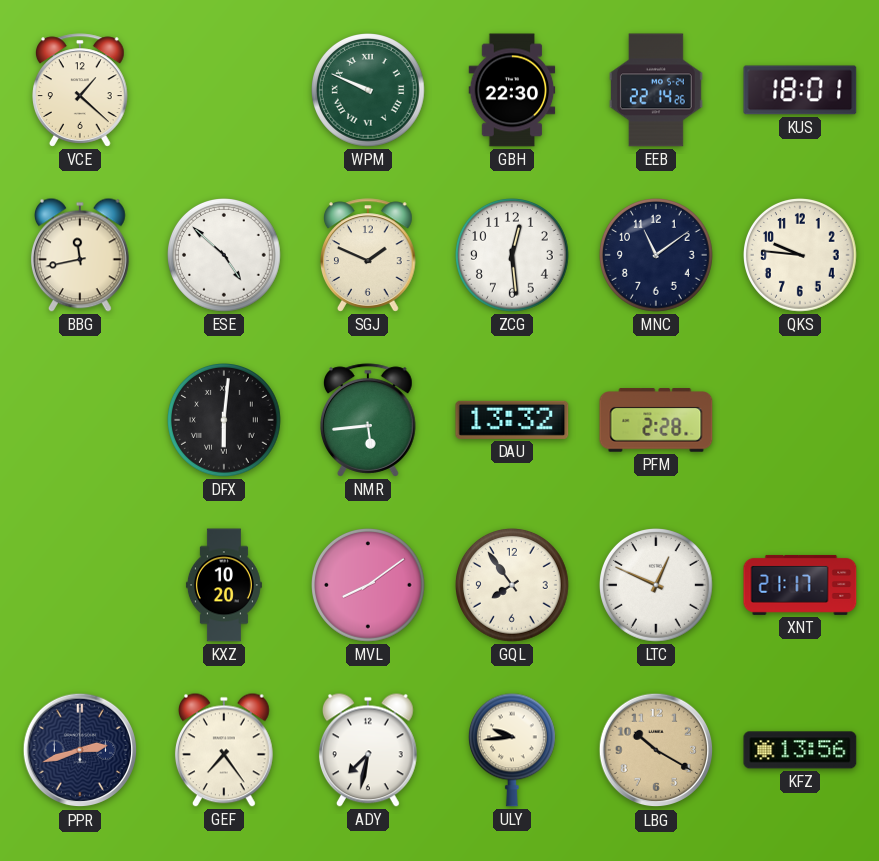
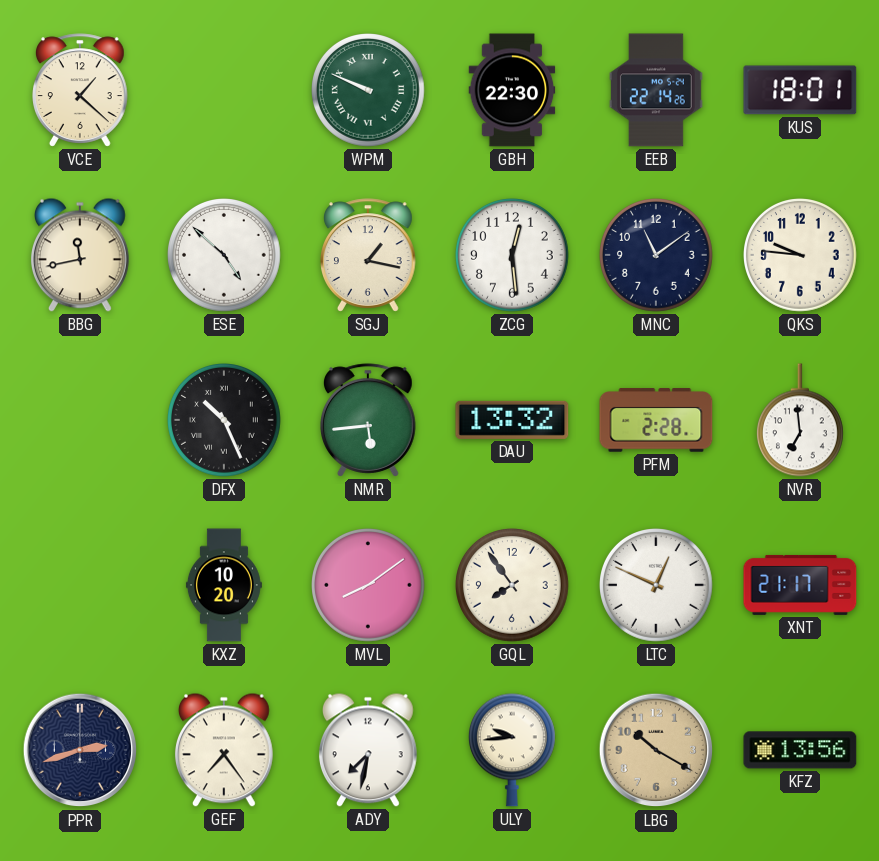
SGJ: 1:49 -> 1:17
DFX: 6:01 -> 10:26
NVR: none -> 6:59
